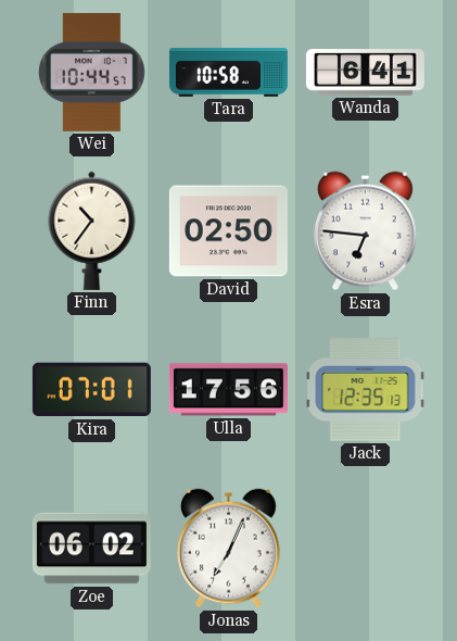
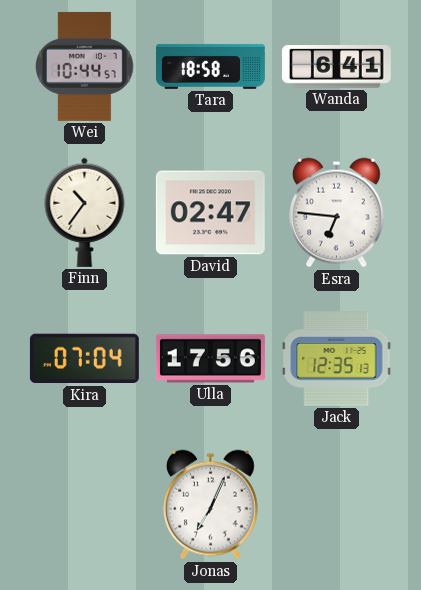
Tara: 10:58 -> 18:58
David: 02:50 -> 02:47
Kira: 07:01 -> 07:04
Zoe: 06:02 -> none
